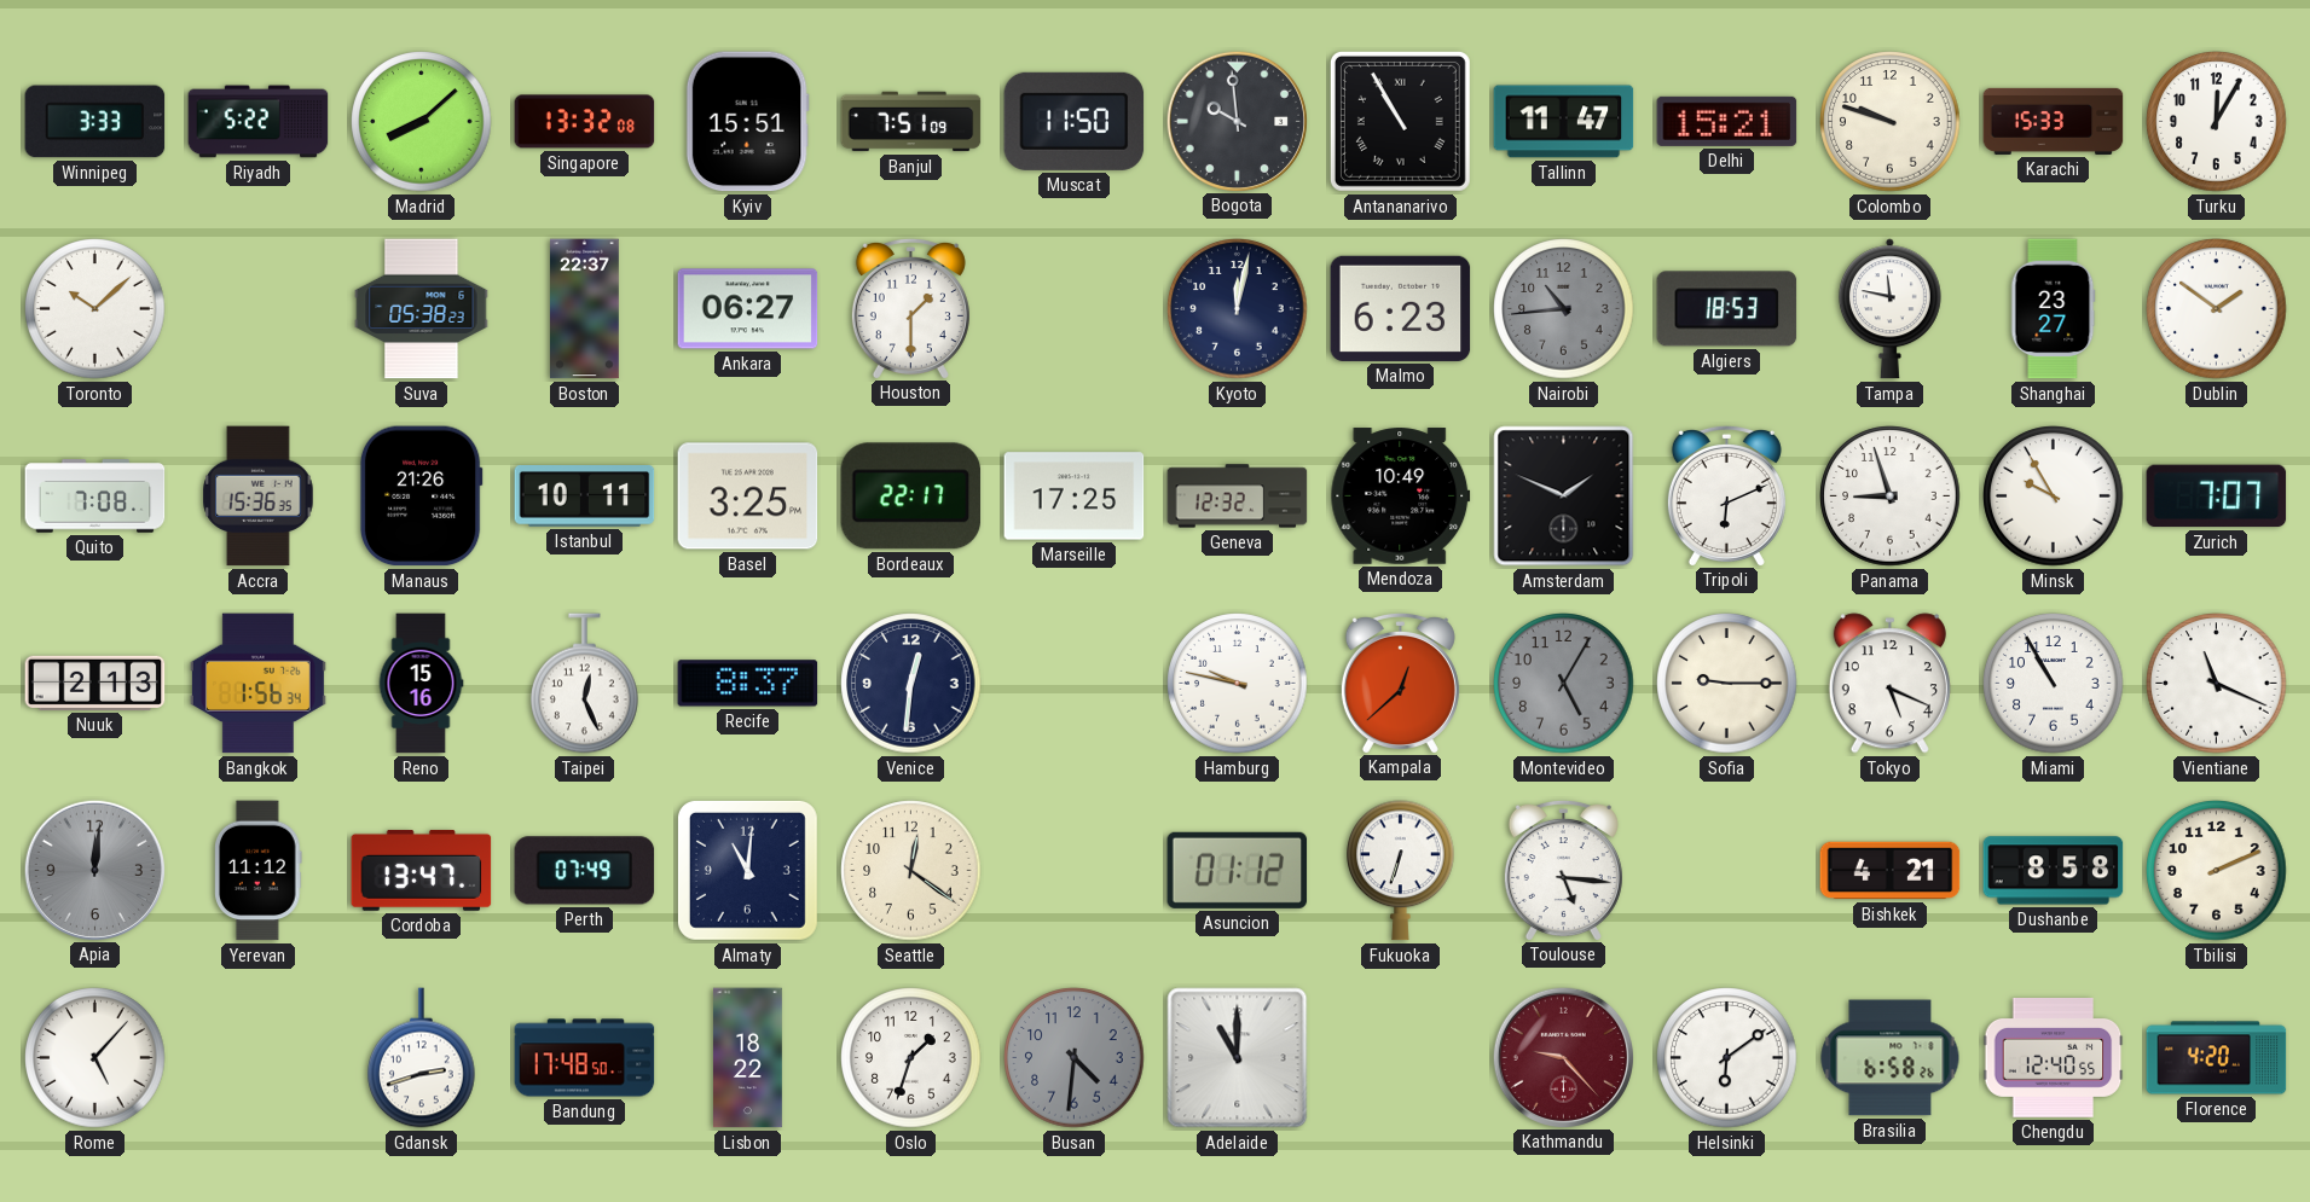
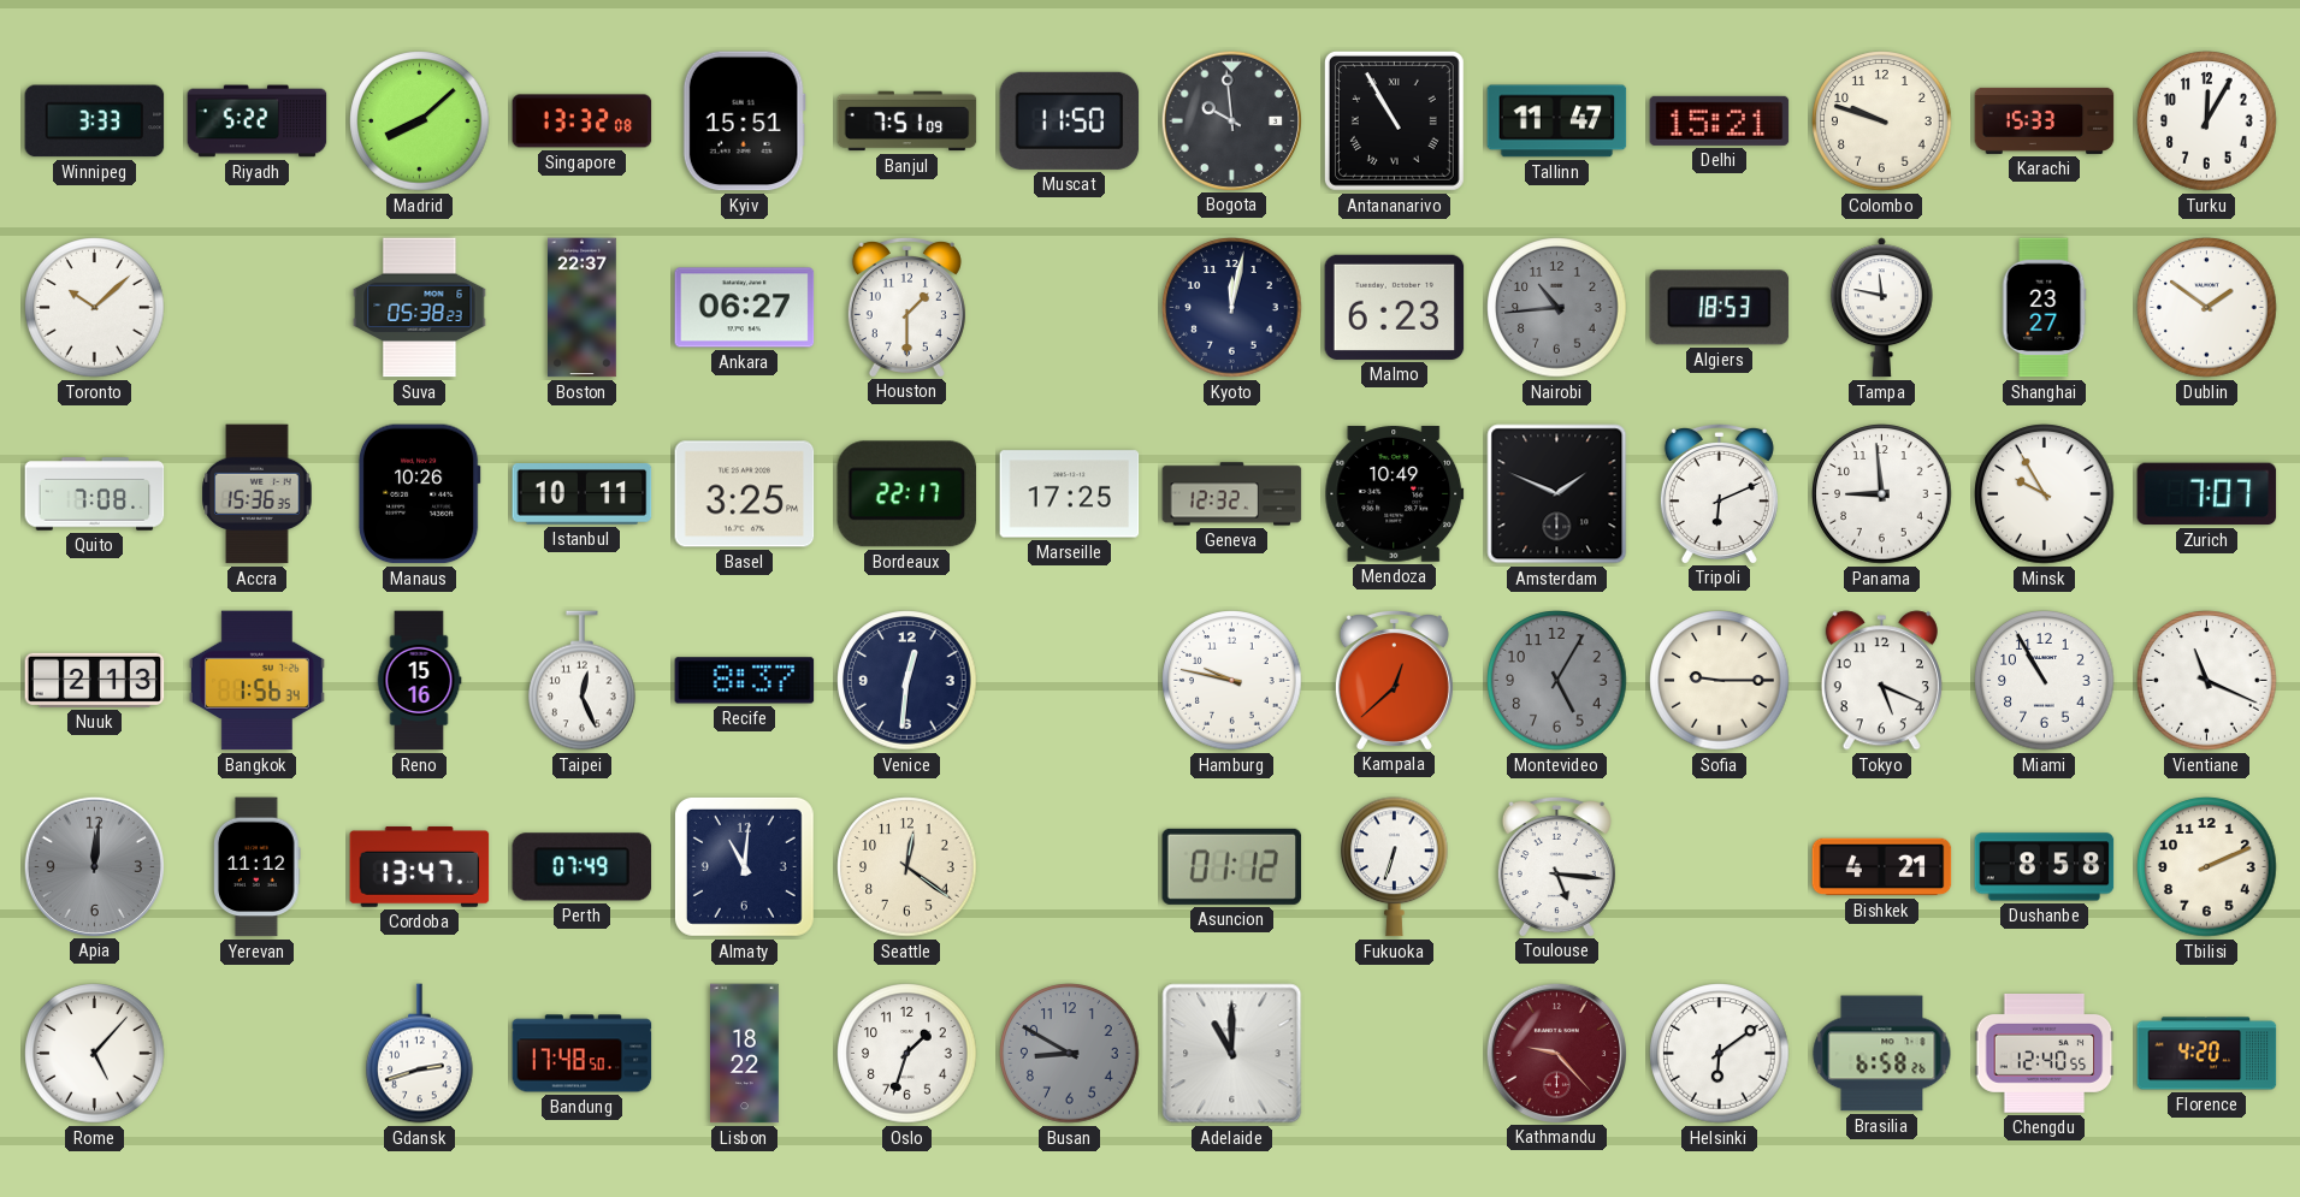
Manaus: 21:26 -> 10:26
Panama: 8:57 -> 8:59
Busan: 4:31 -> 8:50
